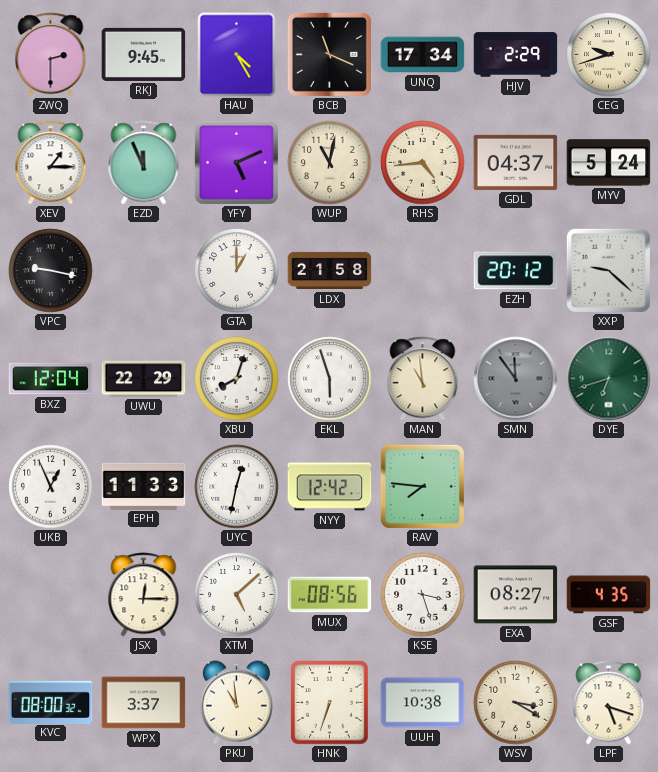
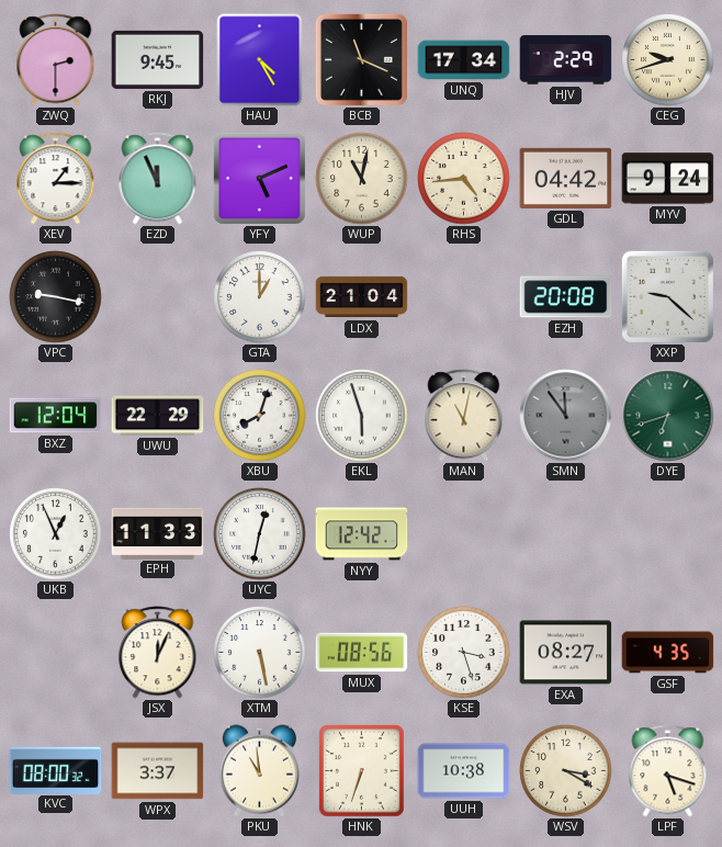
GDL: 04:37 -> 04:42
MYV: 5:24 -> 9:24
LDX: 21:58 -> 21:04
EZH: 20:12 -> 20:08
MAN: 10:59 -> 11:02
RAV: 7:46 -> none
JSX: 12:15 -> 12:04
XTM: 5:08 -> 5:28
